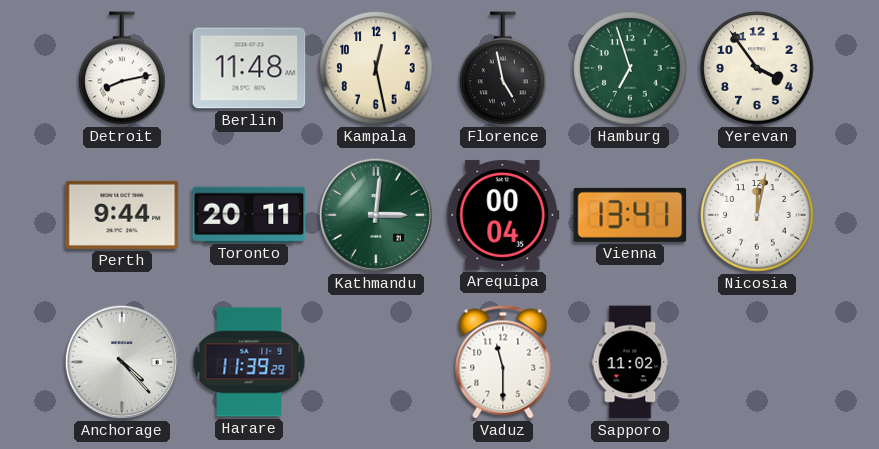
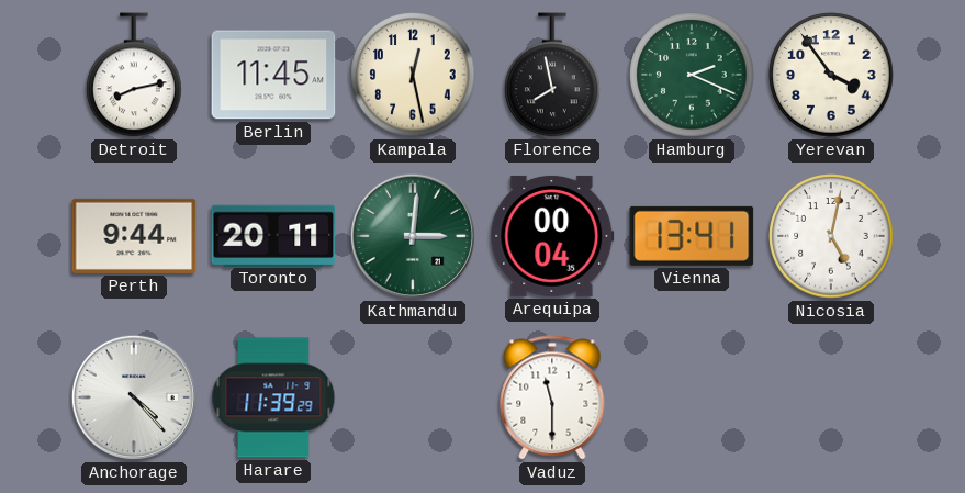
Berlin: 11:48 -> 11:45
Florence: 4:58 -> 7:58
Hamburg: 6:57 -> 2:19
Nicosia: 12:02 -> 5:02
Sapporo: 11:02 -> none
